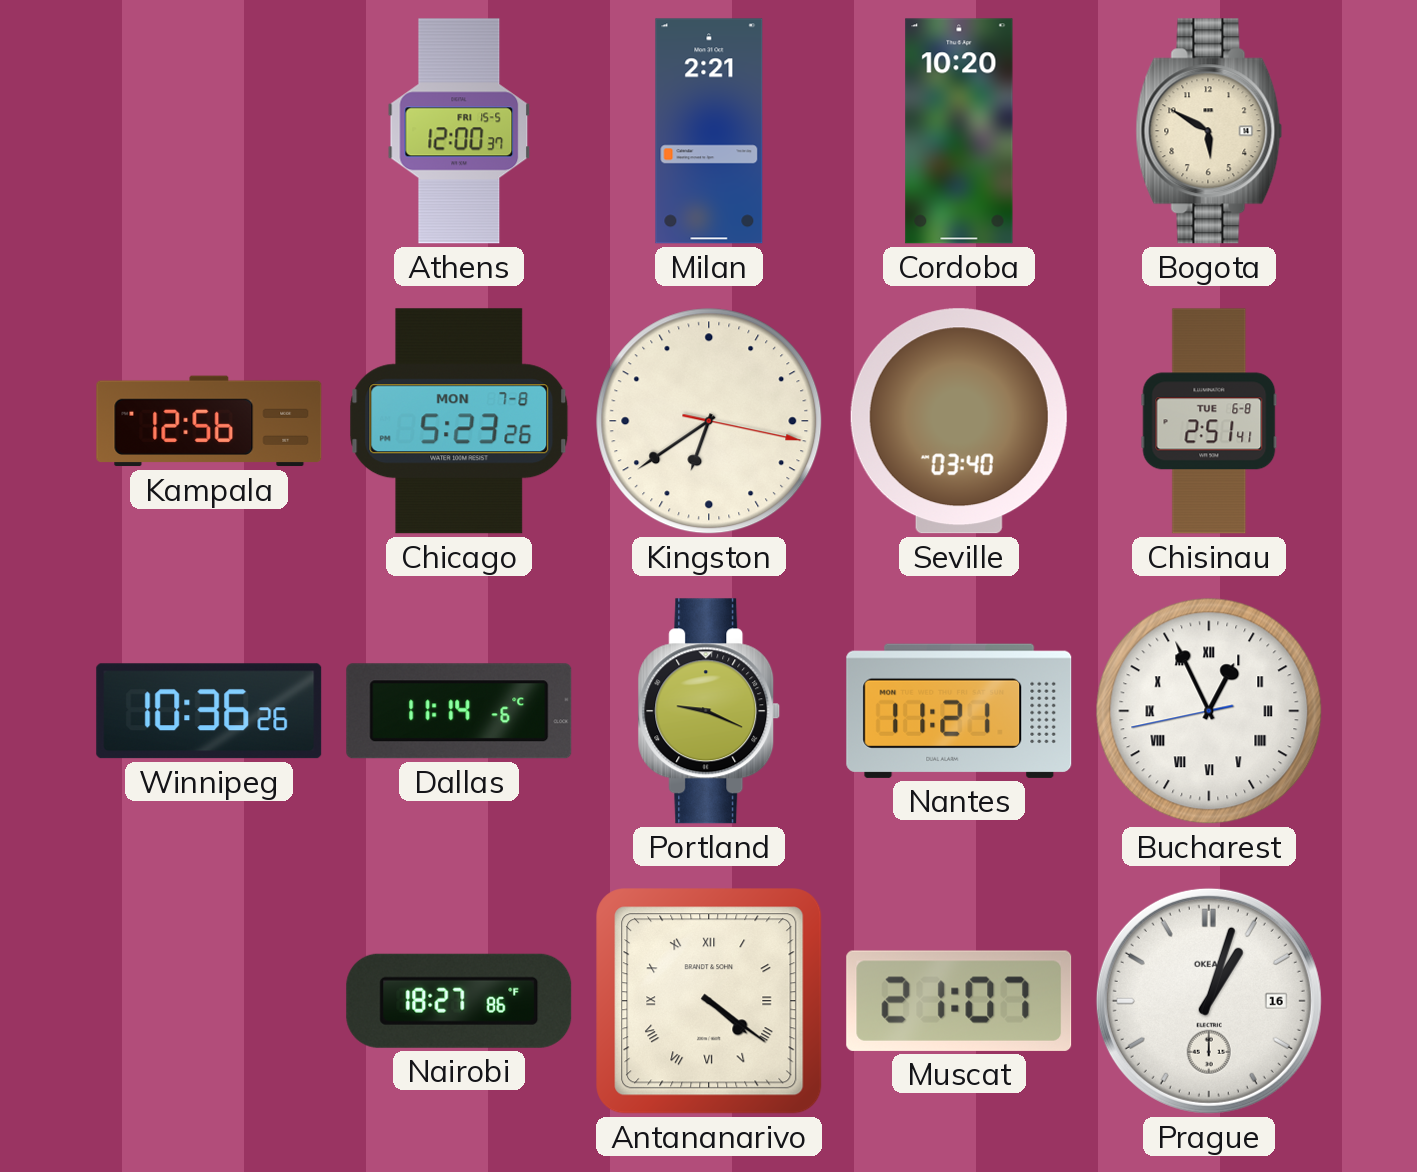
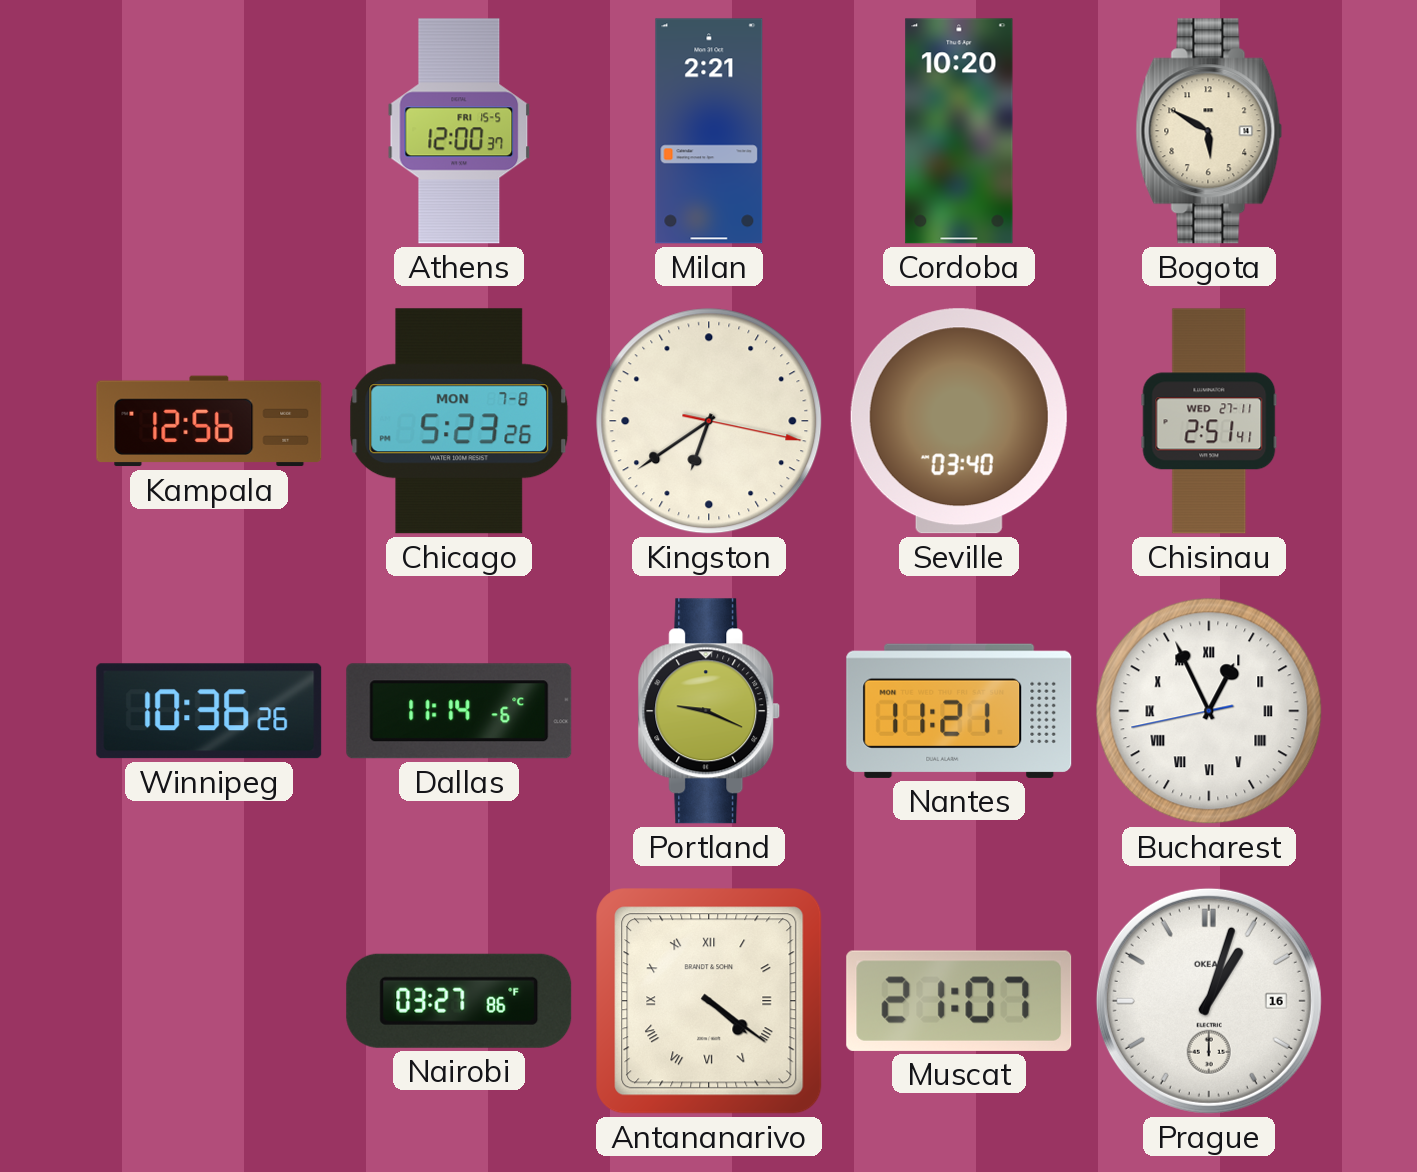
Chisinau date: TUE 6-8 -> WED 27-11
Nairobi: 18:27 -> 03:27
